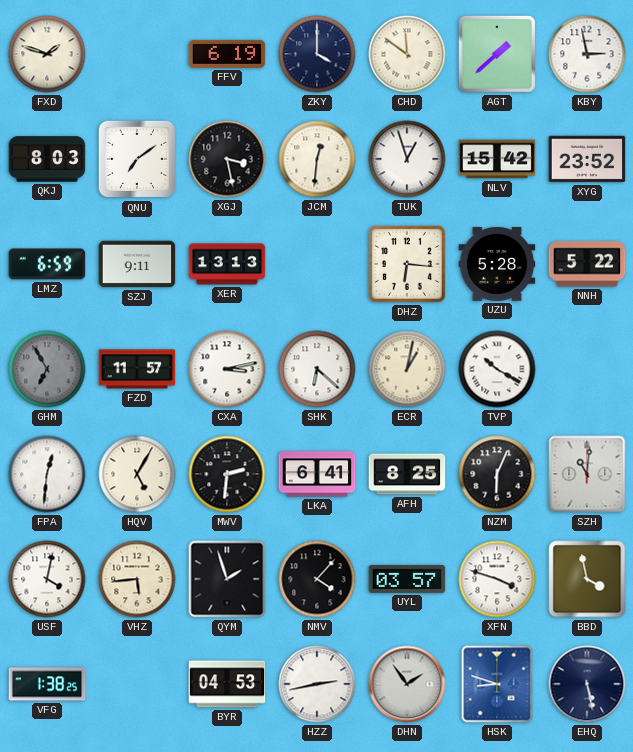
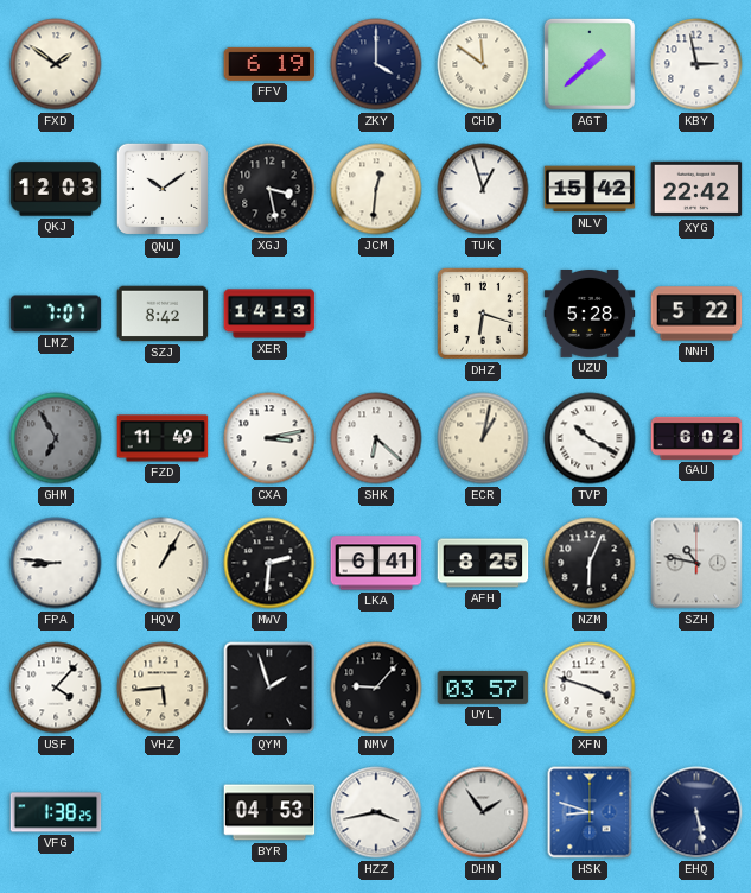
FXD: 1:48 -> 1:51
QKJ: 8:03 -> 12:03
QNU: 7:09 -> 10:09
XYG: 23:52 -> 22:42
LMZ: 6:59 -> 7:07
SZJ: 9:11 -> 8:42
XER: 13:13 -> 14:13
DHZ: 6:16 -> 6:18
FZD: 11:57 -> 11:49
GAU: none -> 6:02
FPA: 12:31 -> 8:46
HQV: 5:05 -> 1:05
SZH: 11:01 -> 10:47
USF: 4:02 -> 4:07
NMV: 4:07 -> 9:07
BBD: 3:58 -> none
HZZ: 2:43 -> 3:43
